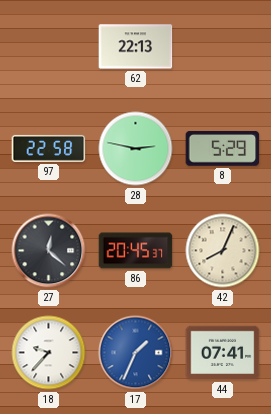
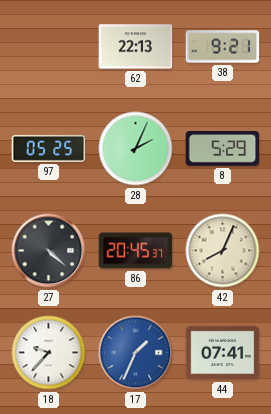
38: none -> 9:21
97: 22:58 -> 05:25
28: 2:47 -> 2:04
27: 12:22 -> 4:22
